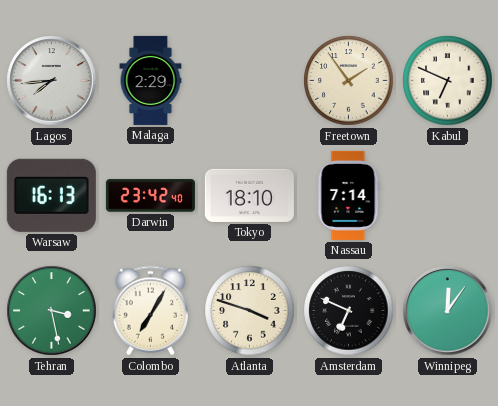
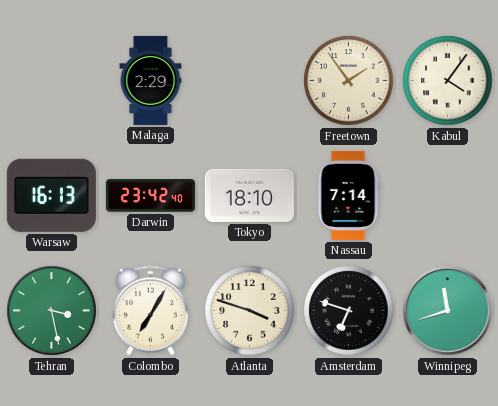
Lagos: 7:44 -> none
Kabul: 6:49 -> 4:06
Amsterdam: 6:49 -> 6:48
Winnipeg: 12:06 -> 11:42
